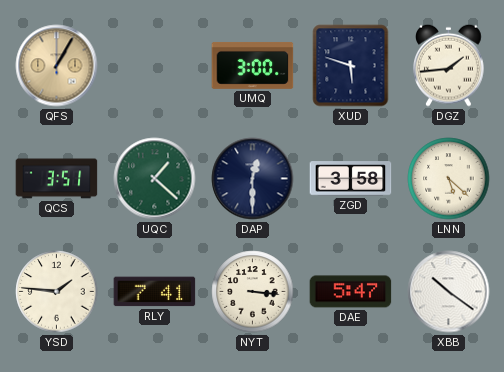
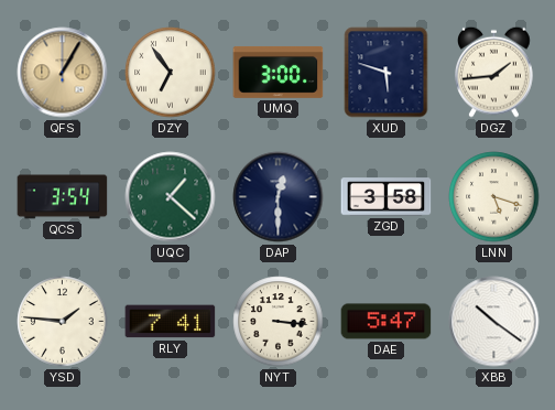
DZY: none -> 6:54
QCS: 3:51 -> 3:54
LNN: 5:22 -> 5:18
